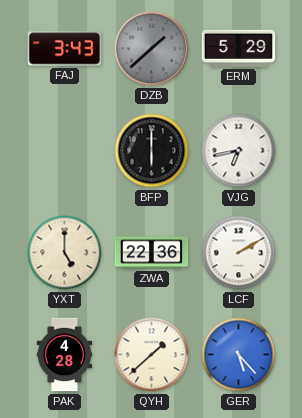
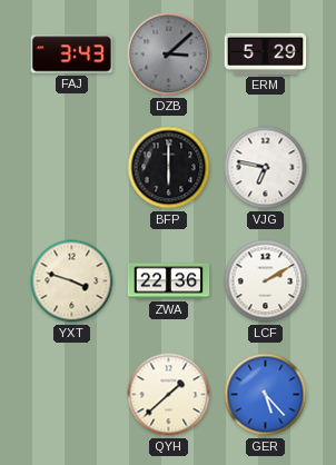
DZB: 1:38 -> 3:08
VJG: 6:43 -> 6:47
YXT: 5:00 -> 3:48
PAK: 4:28 -> none
